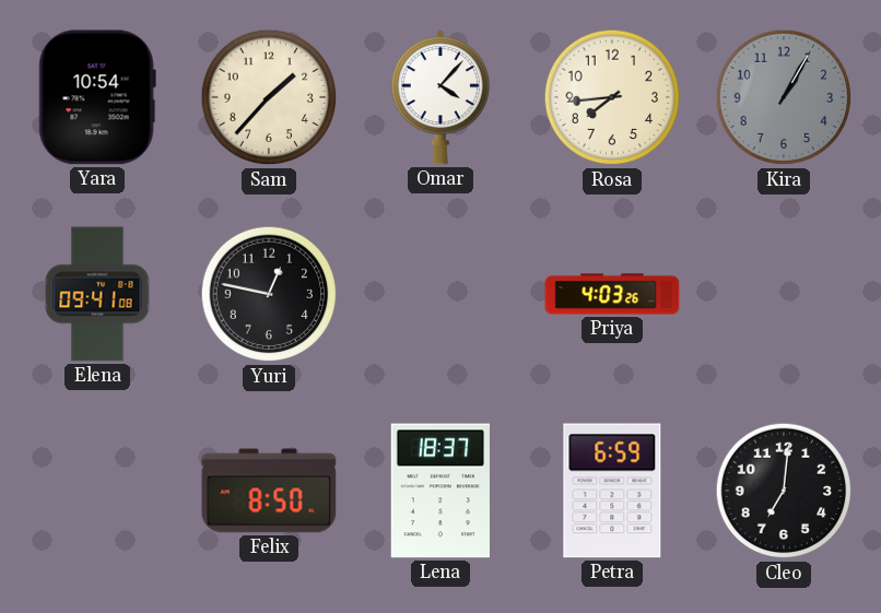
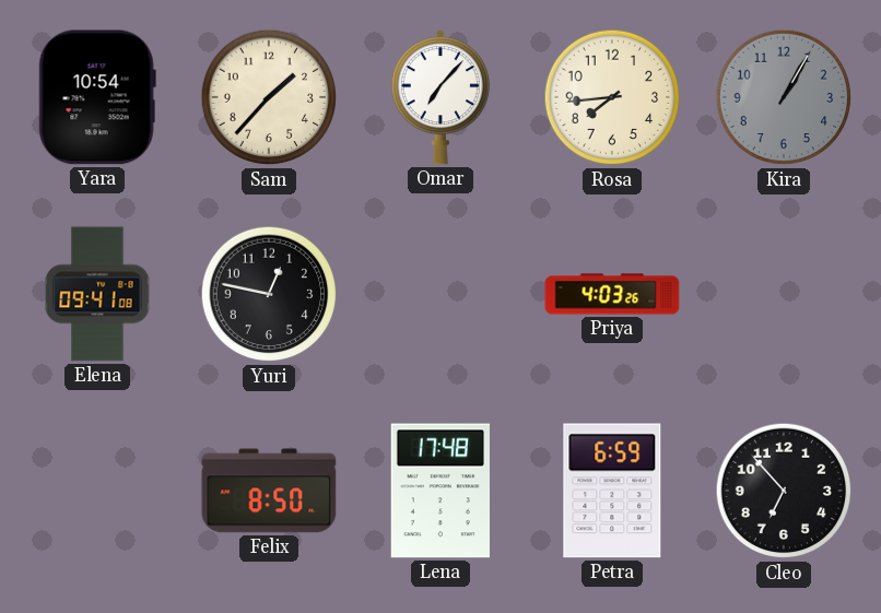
Omar: 4:07 -> 7:07
Lena: 18:37 -> 17:48
Cleo: 7:01 -> 6:53
